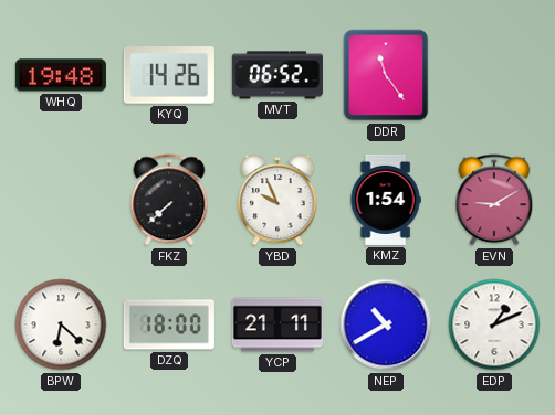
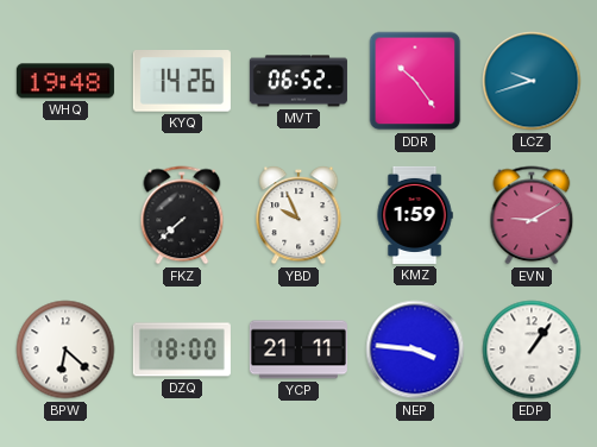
DDR: 11:24 -> 10:24
LCZ: none -> 9:42
KMZ: 1:54 -> 1:59
NEP: 10:40 -> 3:46
EDP: 1:11 -> 1:06
